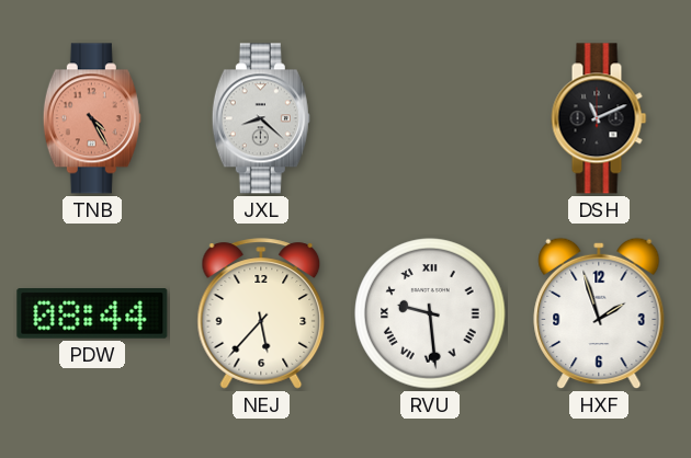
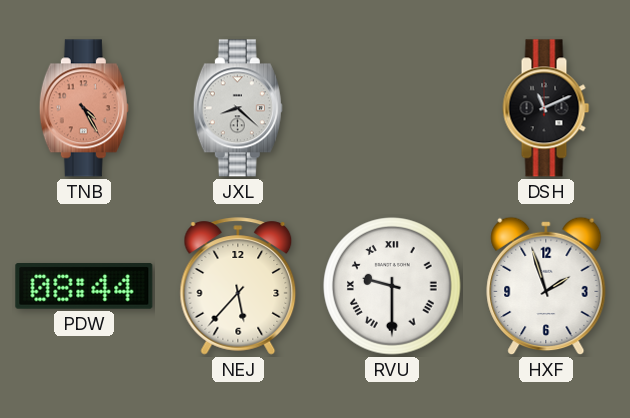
RVU: 9:29 -> 9:30
